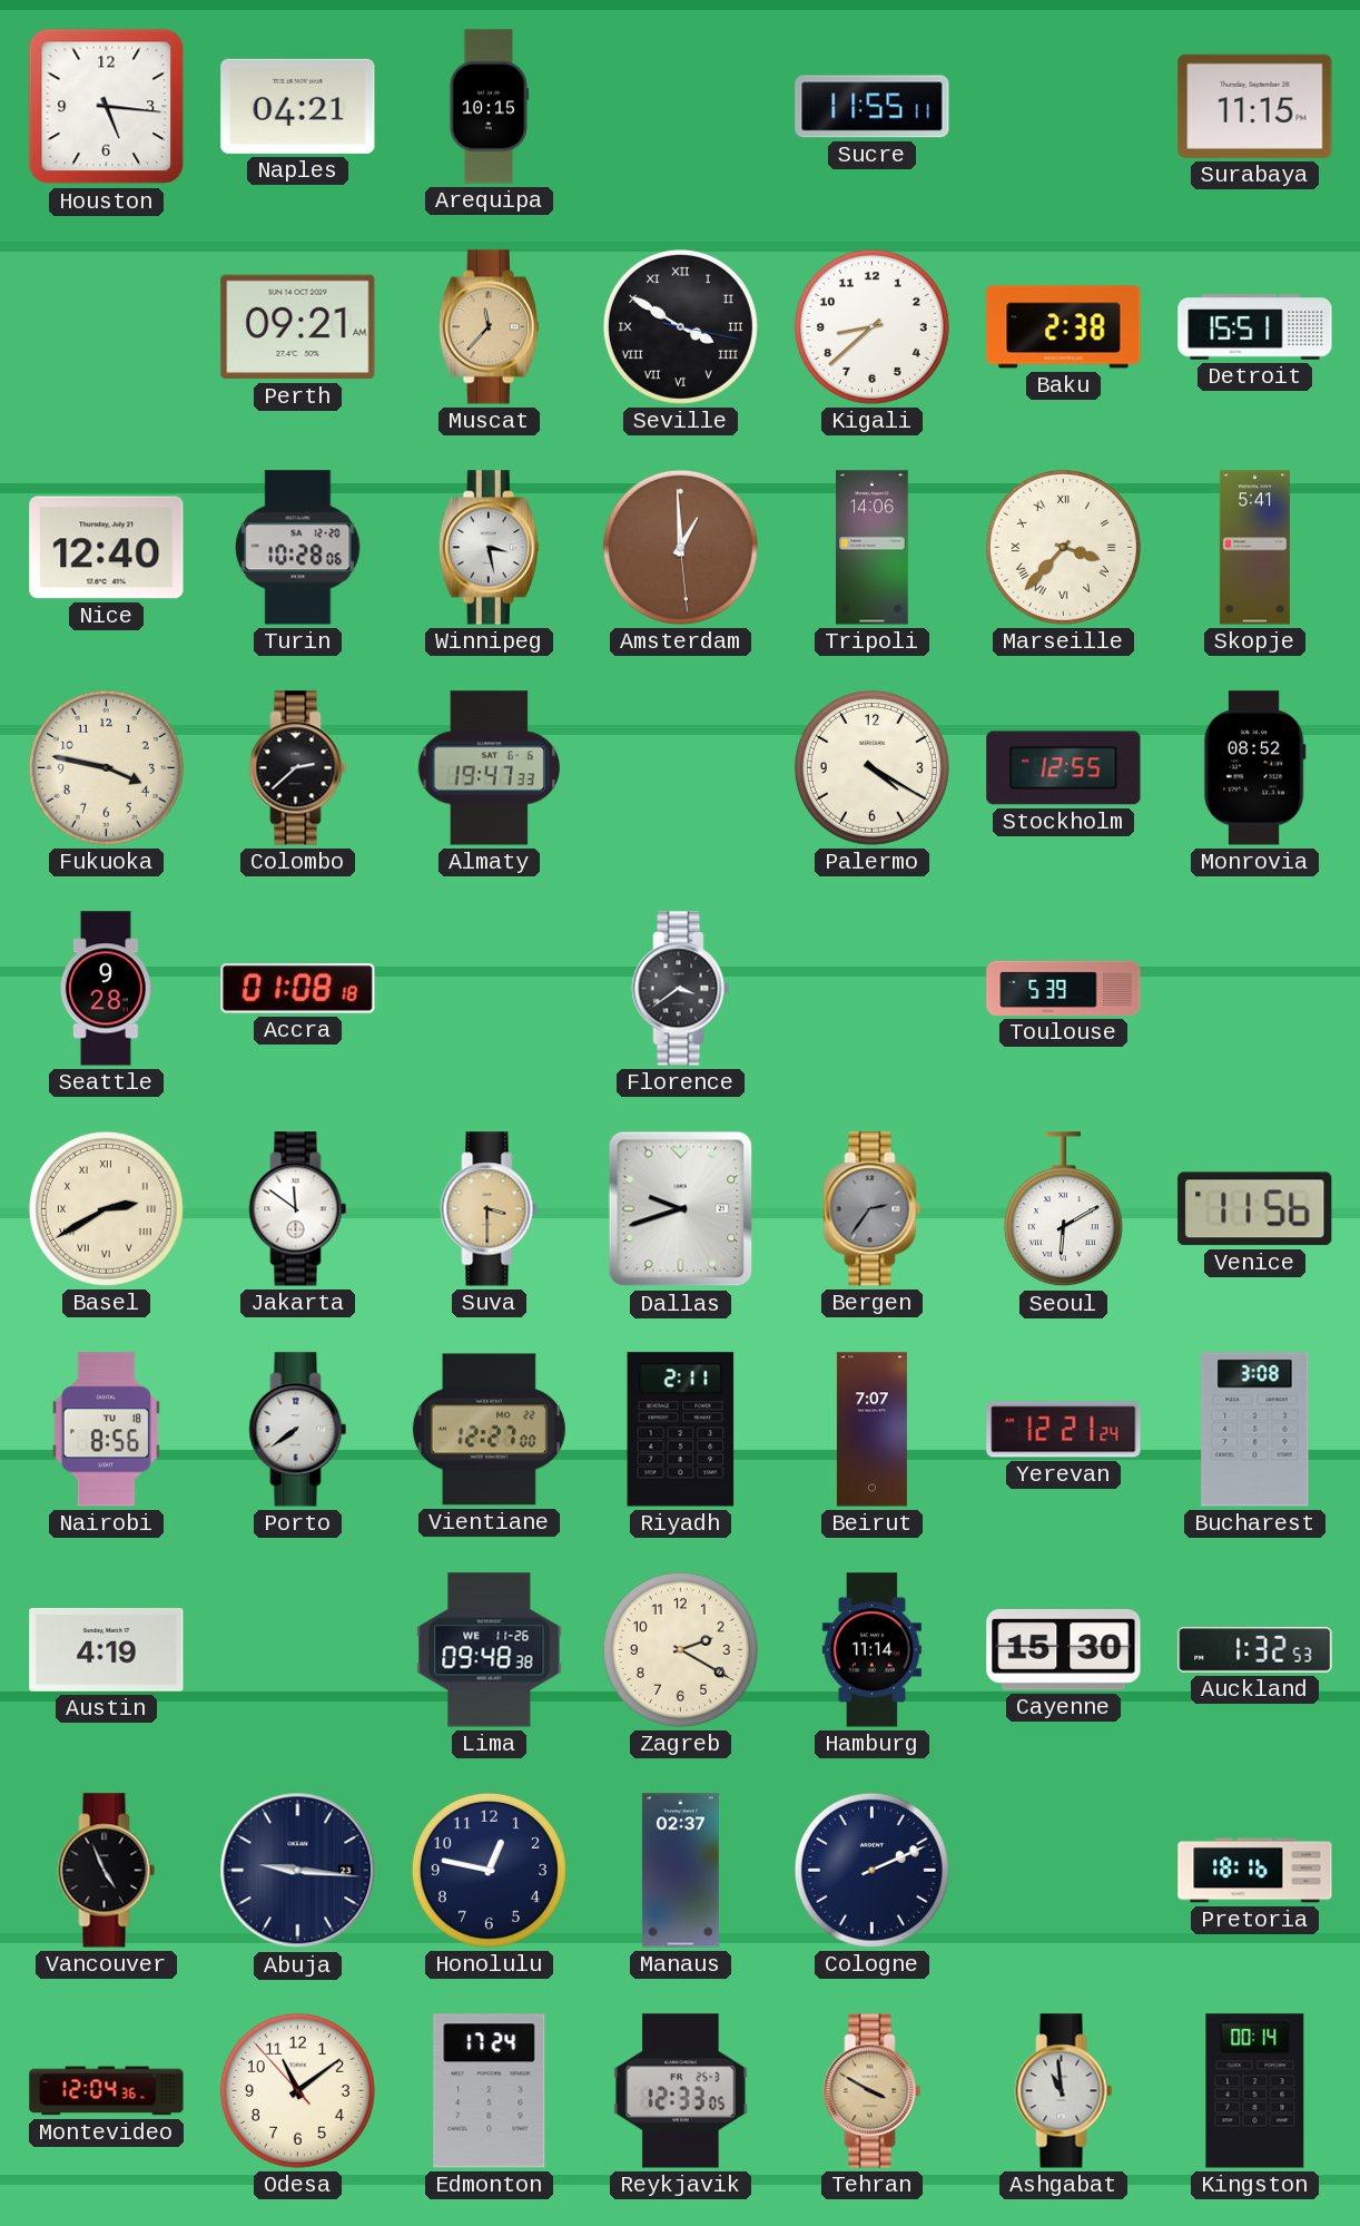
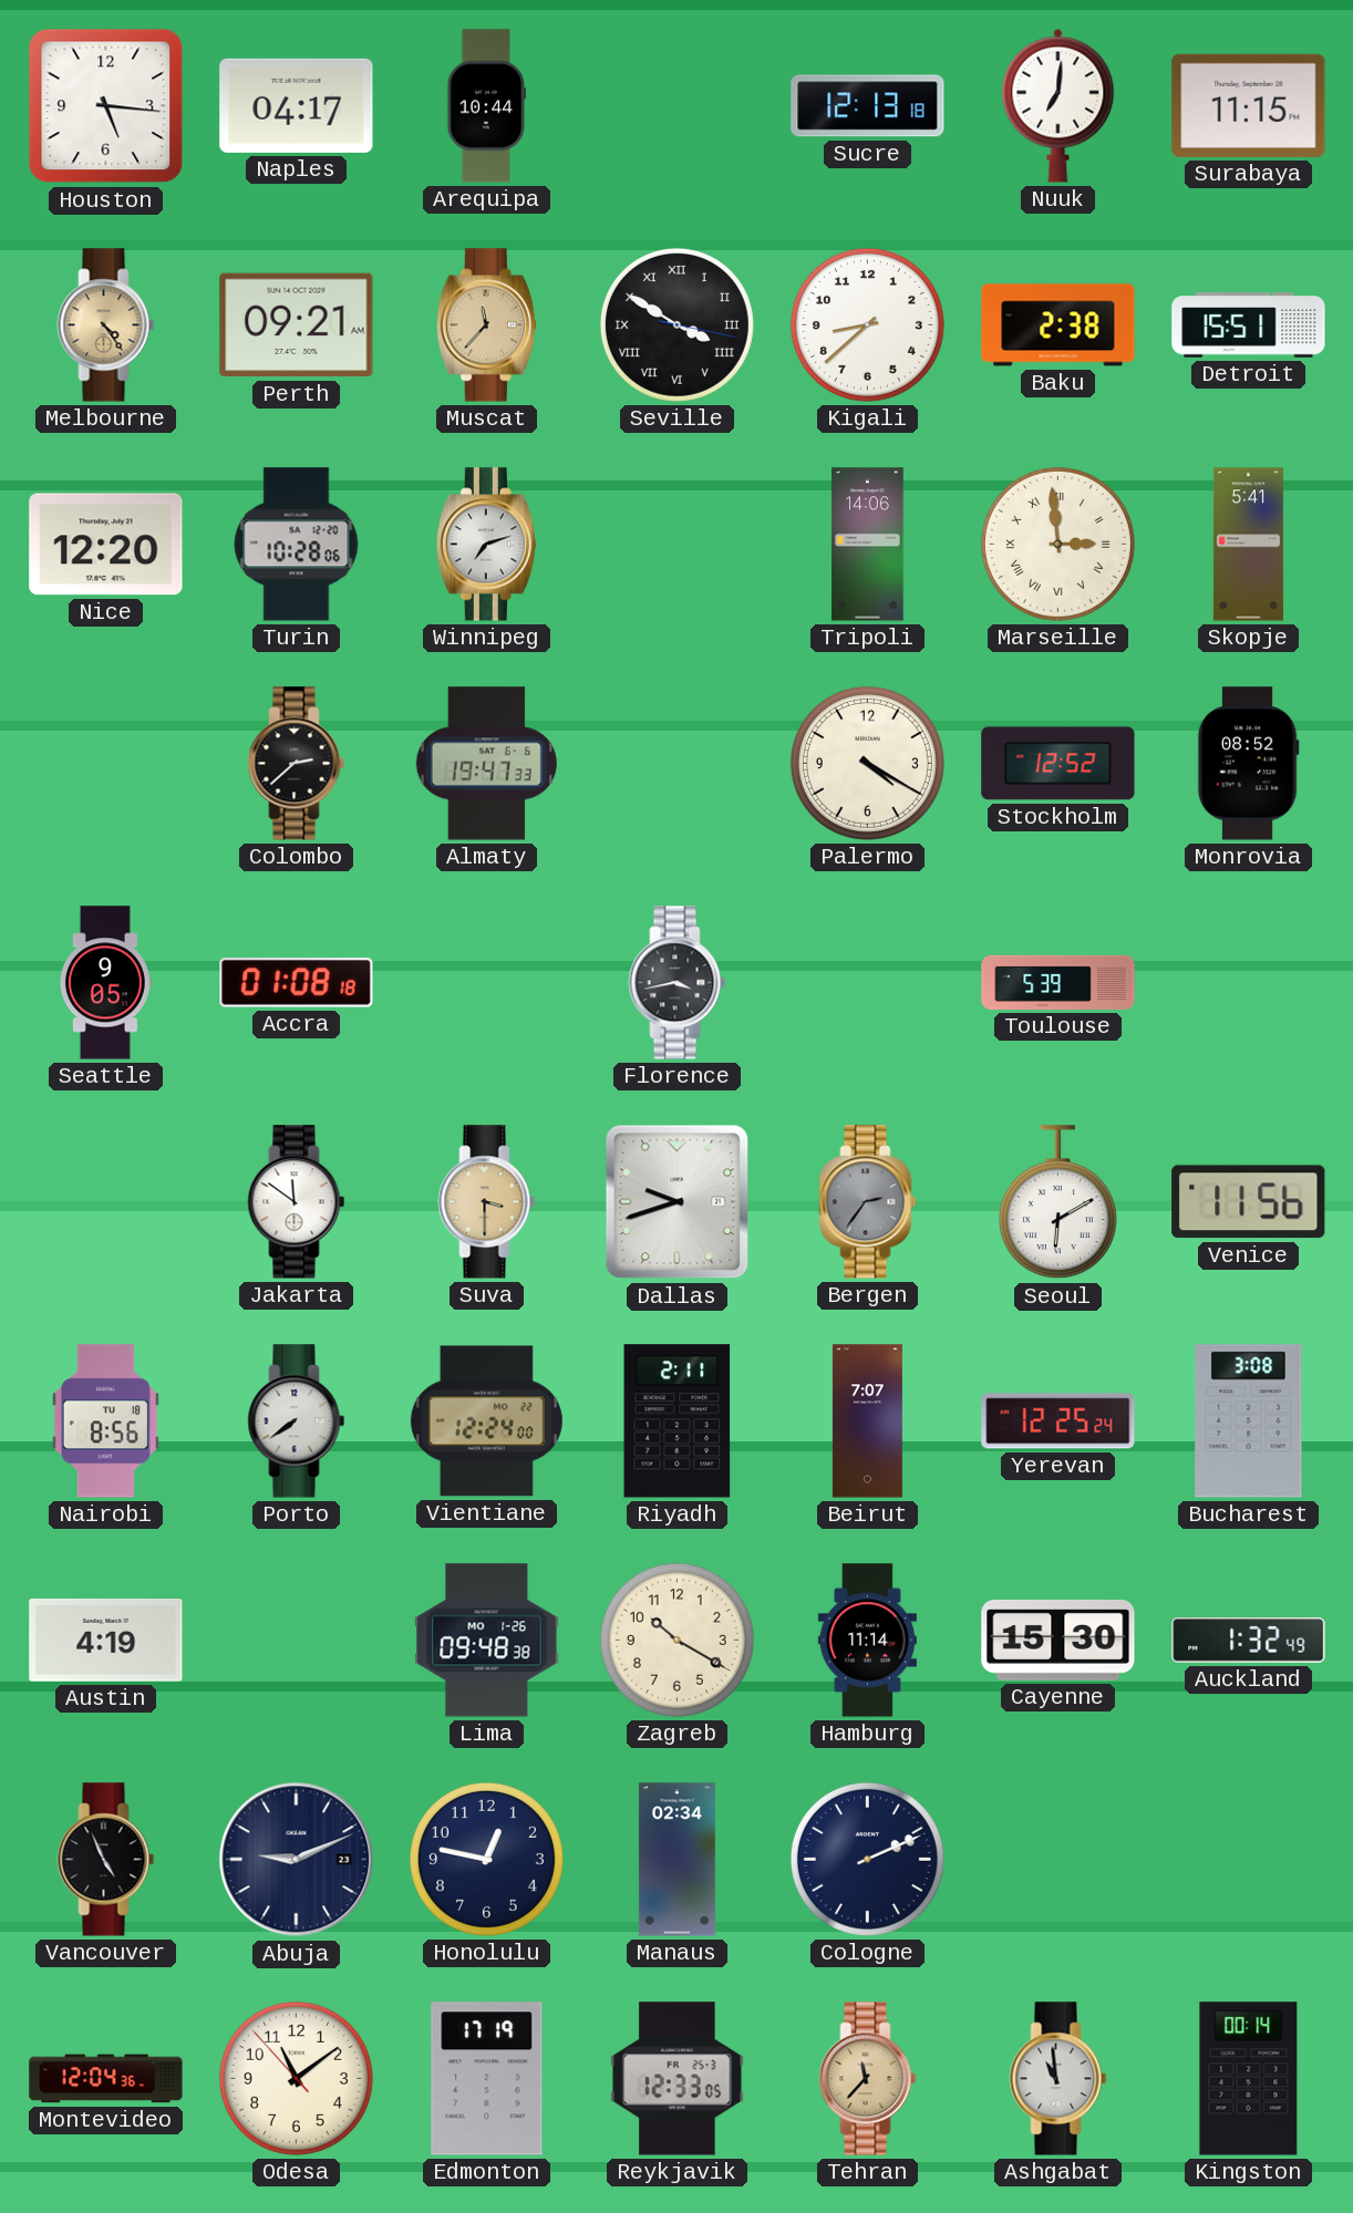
Naples: 04:21 -> 04:17
Arequipa: 10:15 -> 10:44
Sucre: 11:55 -> 12:13
Nuuk: none -> 7:01
Melbourne: none -> 4:24
Nice: 12:40 -> 12:20
Winnipeg: 3:28 -> 7:12
Amsterdam: 12:59 -> none
Marseille: 3:37 -> 2:59
Fukuoka: 3:47 -> none
Stockholm: 12:55 -> 12:52
Seattle: 9:28 -> 9:05
Florence: 3:39 -> 3:43
Basel: 2:40 -> none
Vientiane: 12:27 -> 12:24
Yerevan: 12:21 -> 12:25
Lima date: WE 11-26 -> MO 1-26
Zagreb: 2:20 -> 10:20
Auckland: 1:32:53 -> 1:32:49
Abuja: 9:16 -> 9:11
Manaus: 02:37 -> 02:34
Pretoria: 18:16 -> none
Edmonton: 17:24 -> 17:19
Tehran: 3:50 -> 11:37
